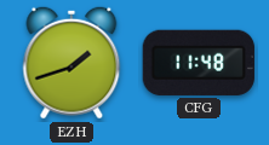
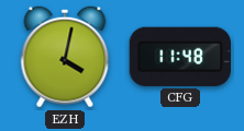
EZH: 1:42 -> 4:02
